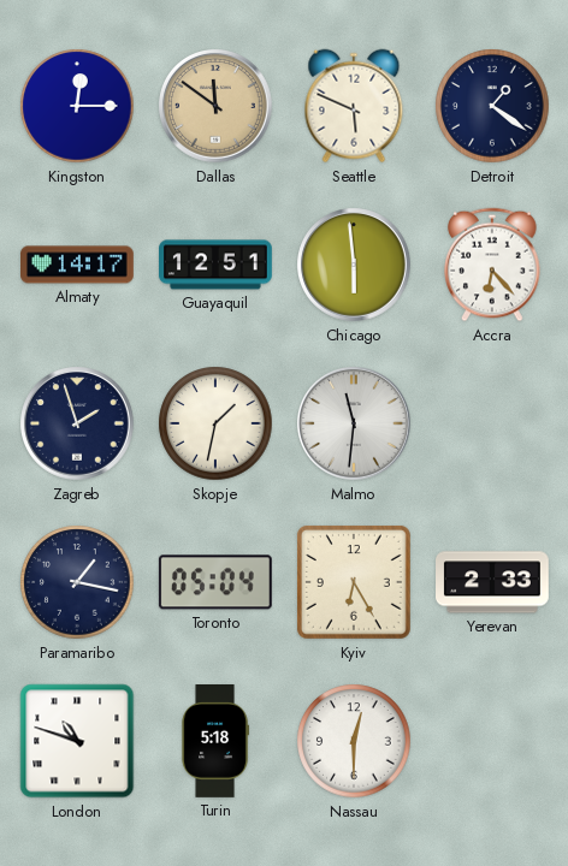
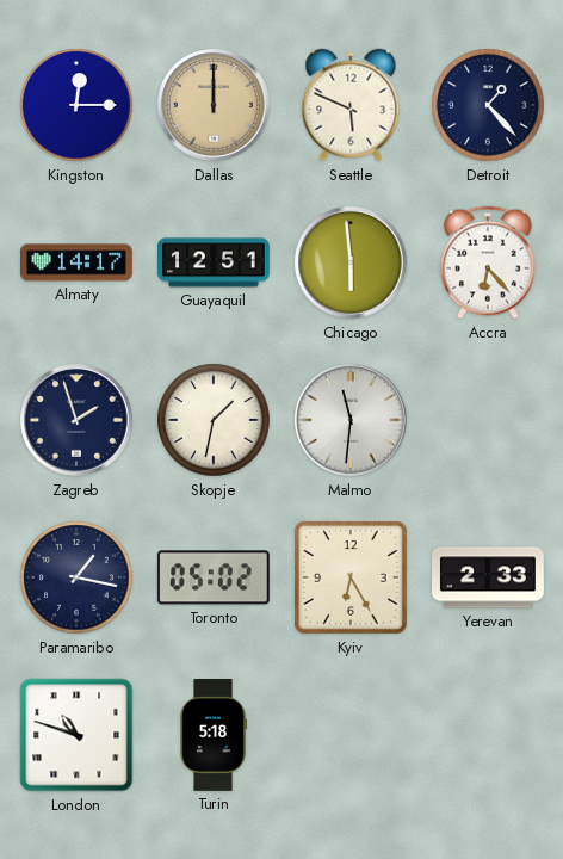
Dallas: 11:51 -> 12:00
Detroit: 1:21 -> 1:23
Toronto: 05:04 -> 05:02
Nassau: 12:30 -> none
